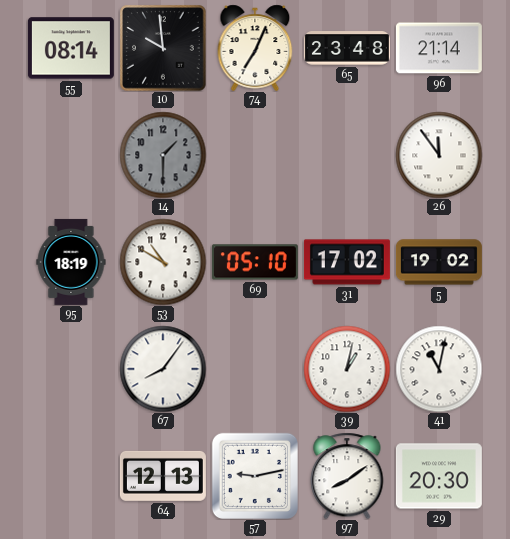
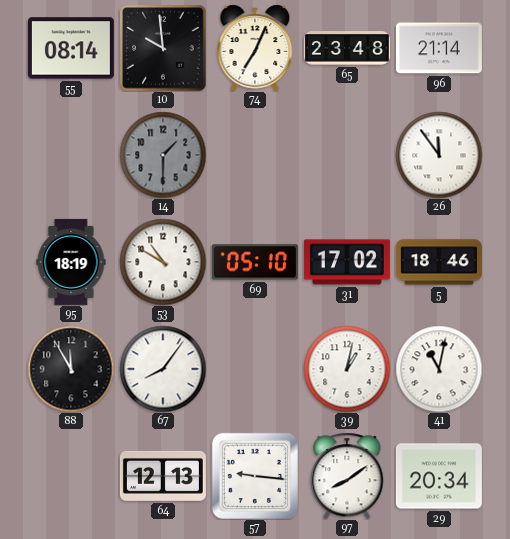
5: 19:02 -> 18:46
88: none -> 11:55
57: 9:13 -> 9:16
29: 20:30 -> 20:34
